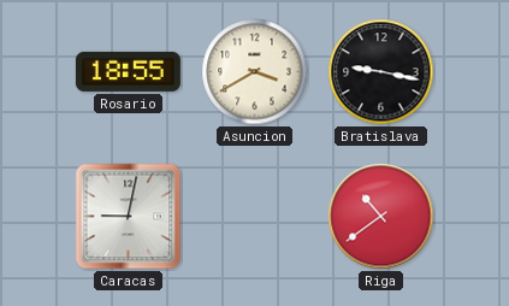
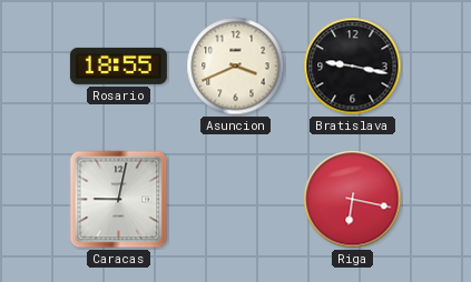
Asuncion: 3:40 -> 3:41
Riga: 10:39 -> 6:17
